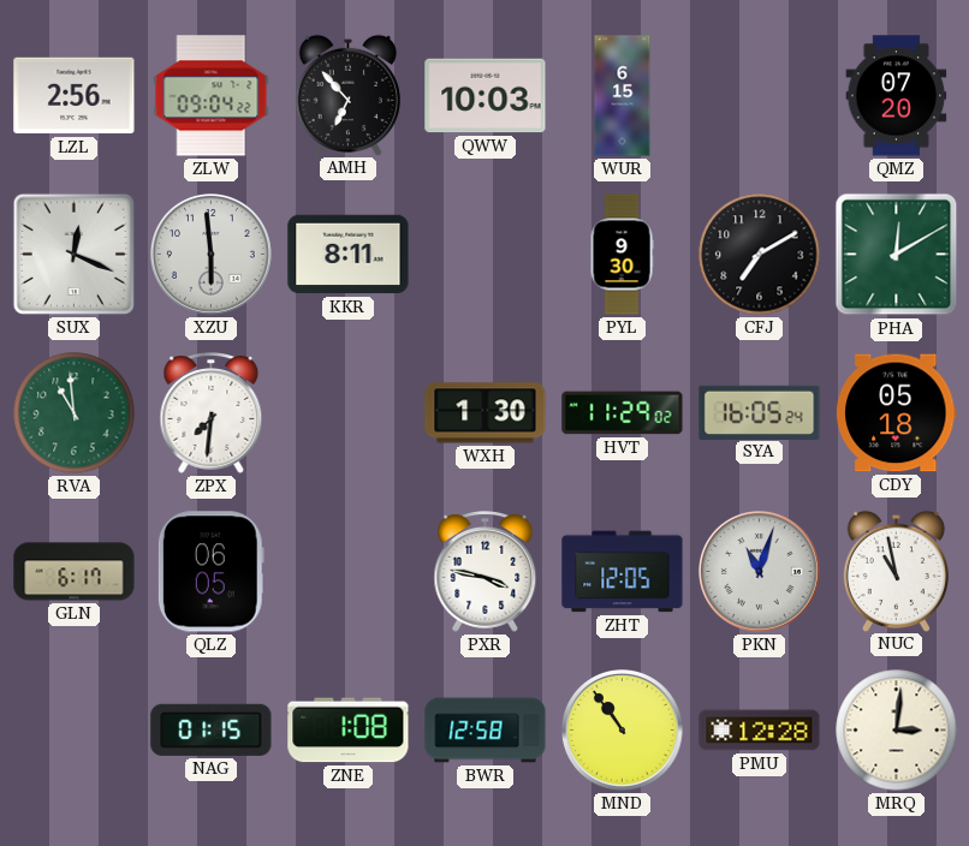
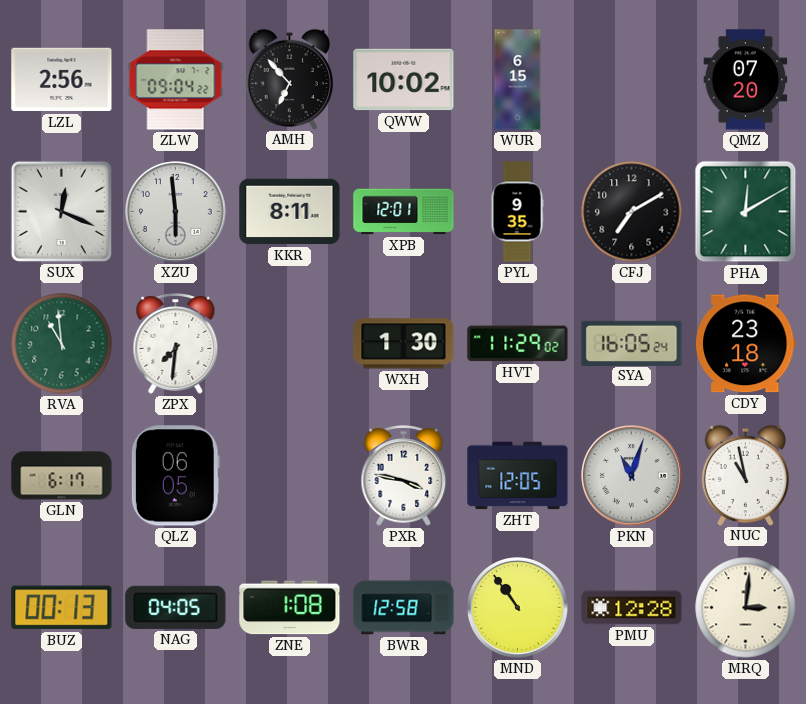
QWW: 10:03 -> 10:02
XPB: none -> 12:01
PYL: 9:30 -> 9:35
CDY: 05:18 -> 23:18
BUZ: none -> 00:13
NAG: 01:15 -> 04:05
